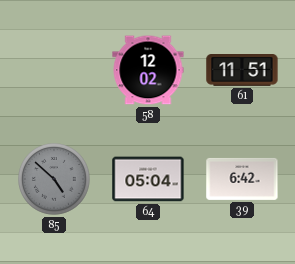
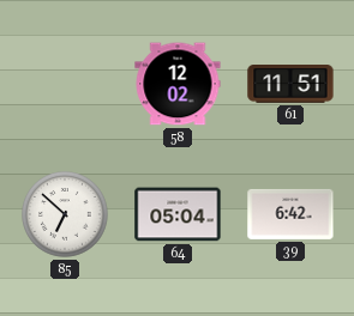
85: 4:52 -> 6:52
85 dial: grey -> white
